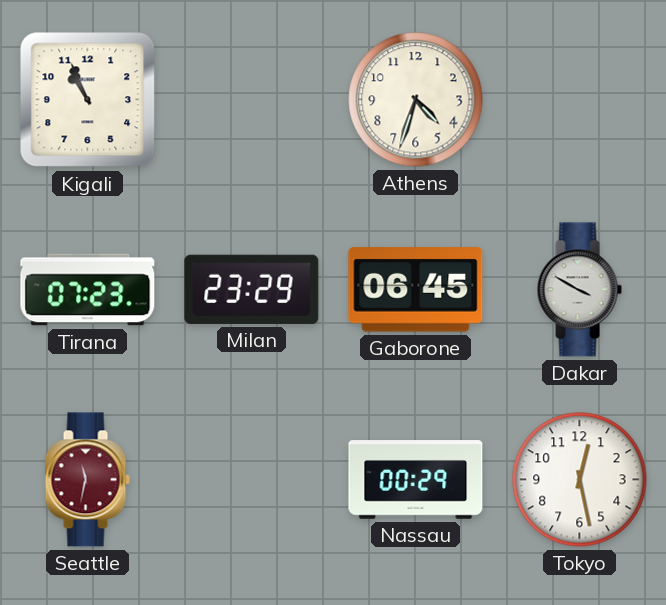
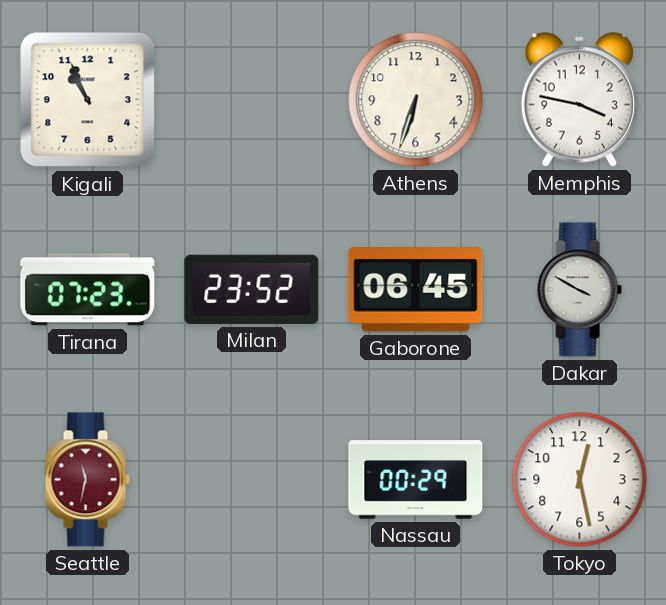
Athens: 4:33 -> 6:33
Memphis: none -> 3:47
Milan: 23:29 -> 23:52
